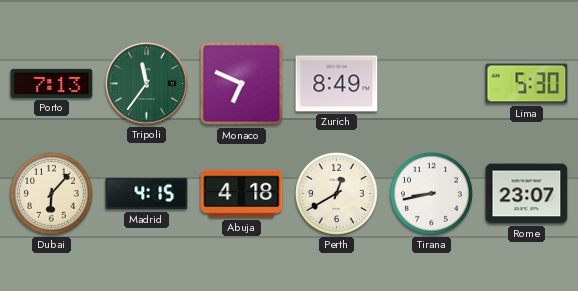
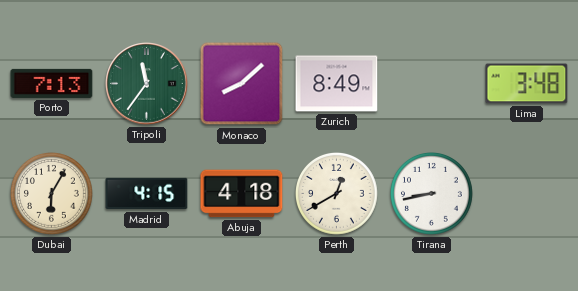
Monaco: 6:49 -> 8:08
Lima: 5:30 -> 3:48
Dubai: 6:07 -> 6:05
Rome: 23:07 -> none
